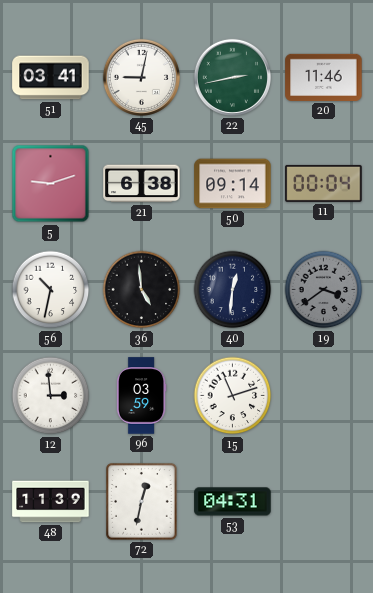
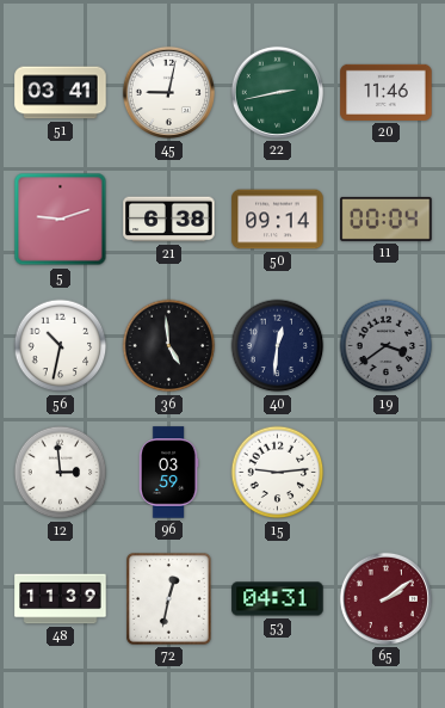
15: 11:12 -> 9:14
65: none -> 2:09
